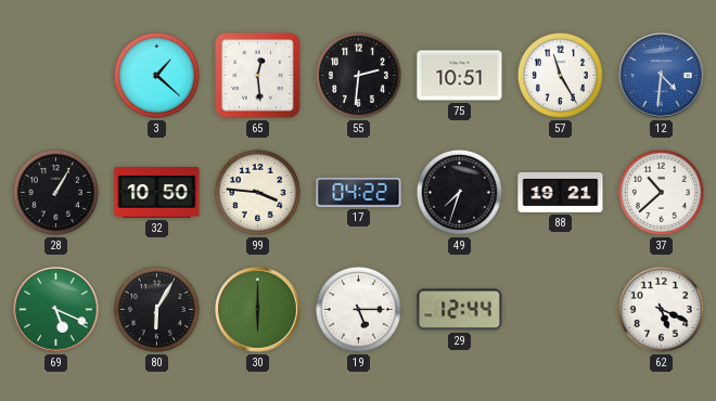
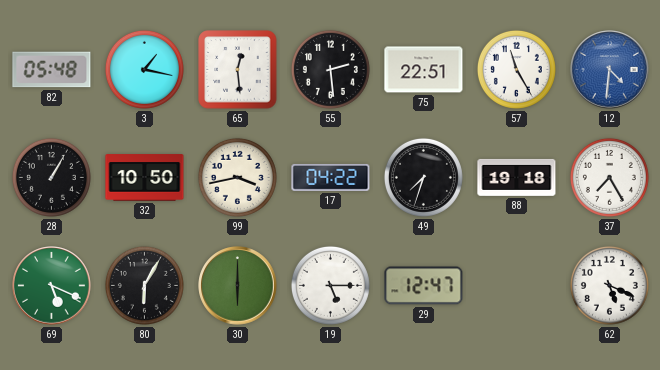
82: none -> 05:48
3: 1:22 -> 1:17
55: 2:31 -> 2:29
75: 10:51 -> 22:51
99: 3:46 -> 3:43
88: 19:21 -> 19:18
37: 10:38 -> 7:25
29: 12:44 -> 12:47
